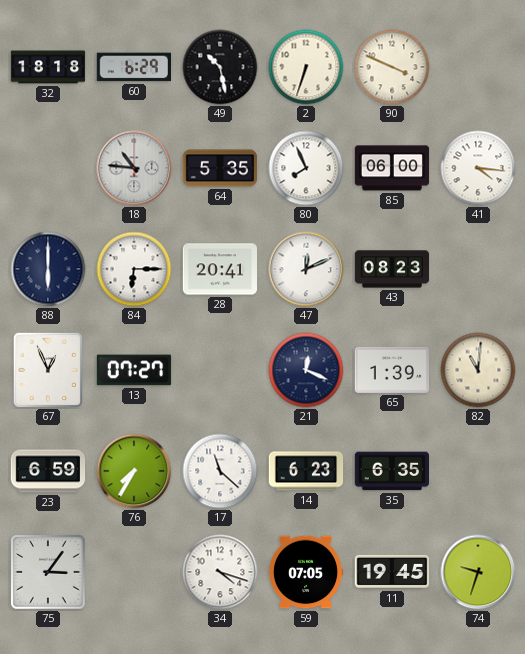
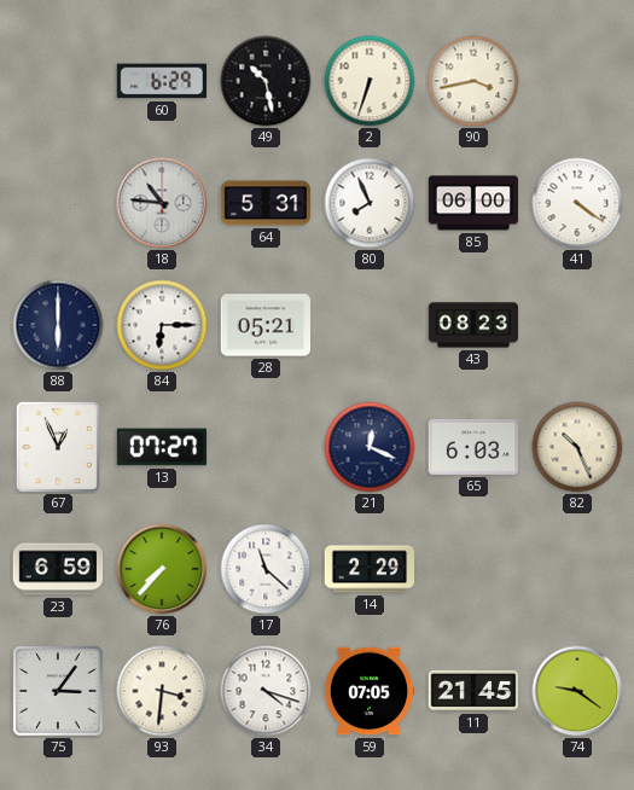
32: 18:18 -> none
90: 3:49 -> 3:43
64: 5:35 -> 5:31
41: 4:16 -> 4:21
28: 20:41 -> 05:21
47: 12:11 -> none
65: 1:39 -> 6:03
82: 11:01 -> 10:26
76: 7:35 -> 7:37
14: 6:23 -> 2:29
35: 6:35 -> none
93: none -> 3:31
11: 19:45 -> 21:45
74: 9:33 -> 9:21
